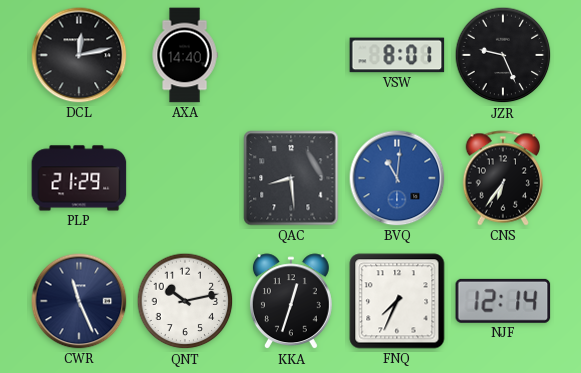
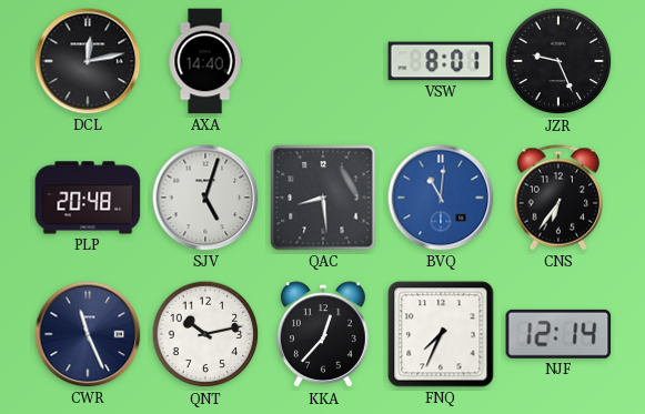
PLP: 21:29 -> 20:48
SJV: none -> 5:03
KKA: 12:33 -> 12:37
